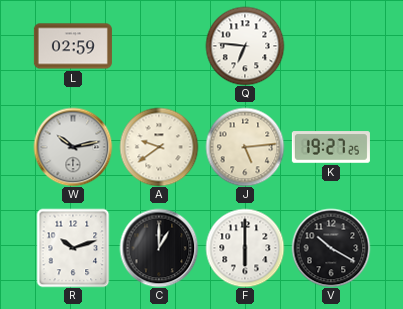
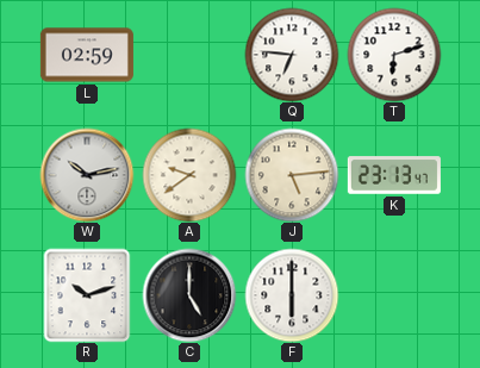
T: none -> 6:12
K: 19:27 -> 23:13
C: 1:00 -> 5:00
V: 10:20 -> none
